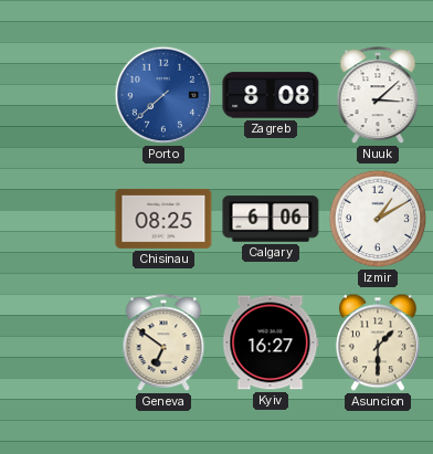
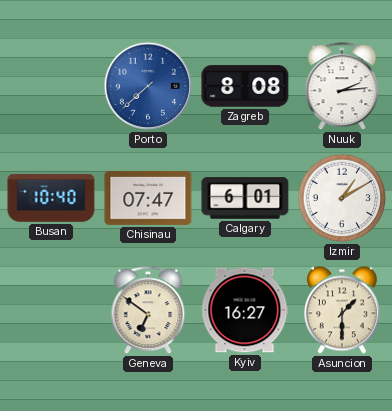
Nuuk: 3:08 -> 2:14
Busan: none -> 10:40
Chisinau: 08:25 -> 07:47
Calgary: 6:06 -> 6:01
